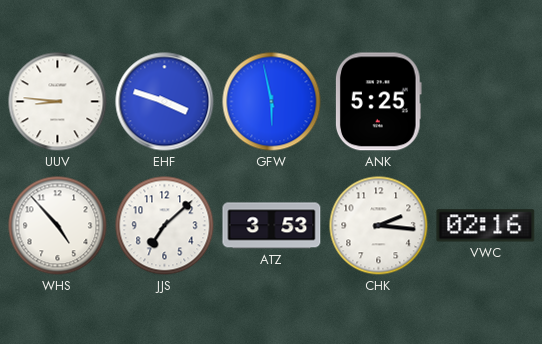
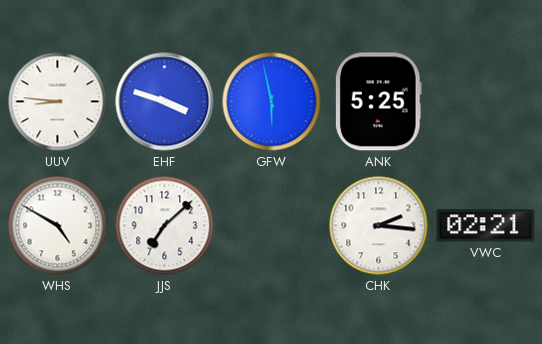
WHS: 4:53 -> 4:50
ATZ: 3:53 -> none
VWC: 02:16 -> 02:21
